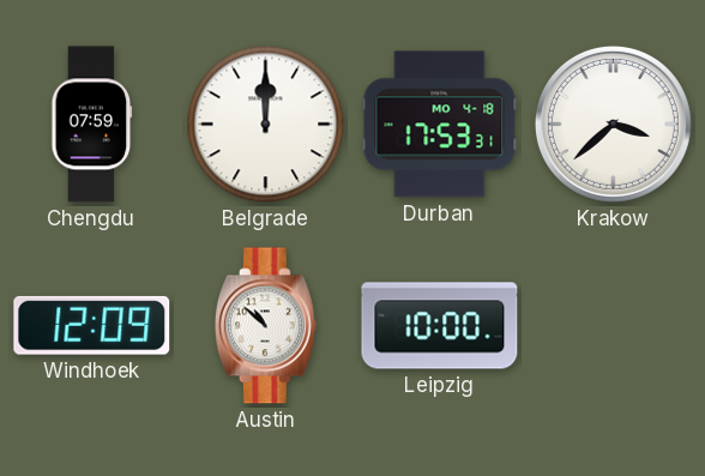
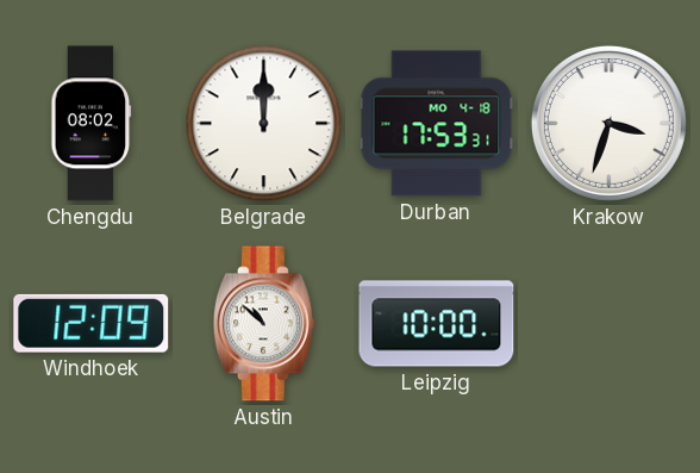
Chengdu: 07:59 -> 08:02
Krakow: 3:38 -> 3:33
